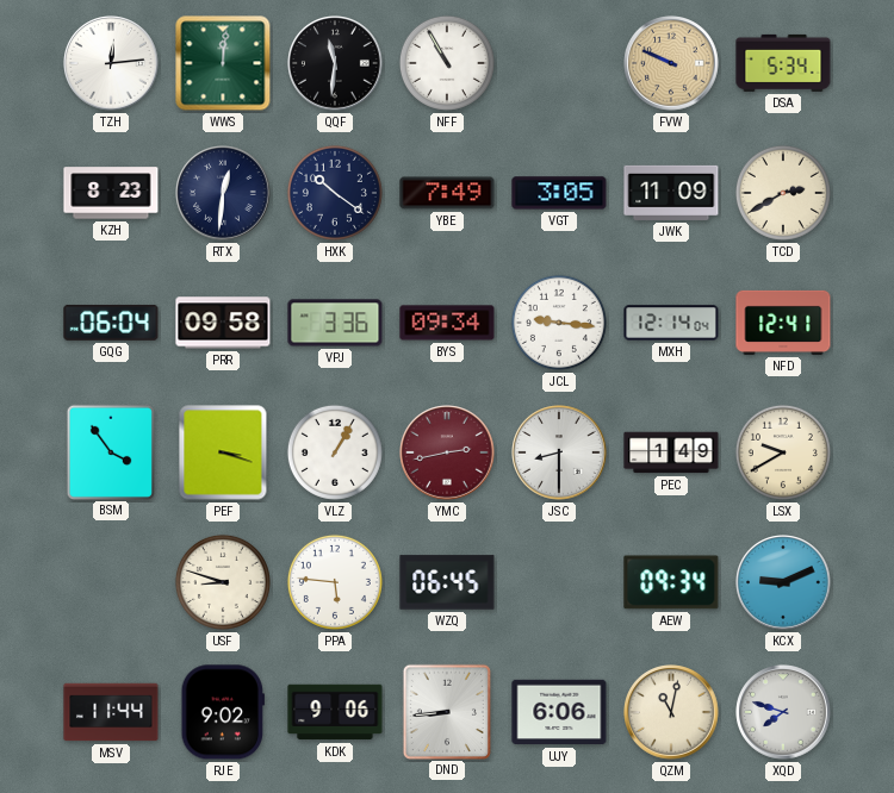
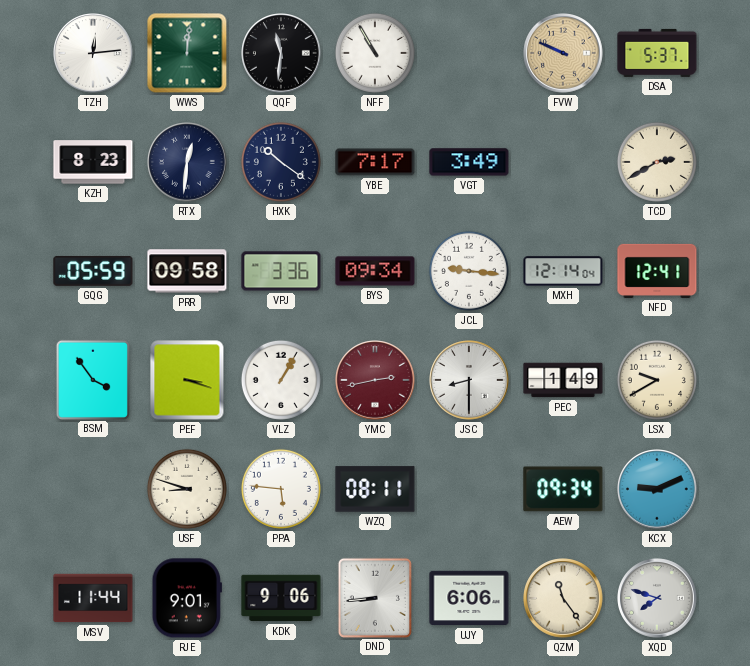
DSA: 5:34 -> 5:37
YBE: 7:49 -> 7:17
VGT: 3:05 -> 3:49
JWK: 11:09 -> none
GQG: 06:04 -> 05:59
WZQ: 06:45 -> 08:11
RJE: 9:02 -> 9:01
QZM: 11:02 -> 11:24
